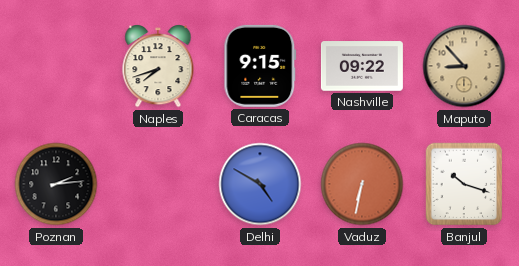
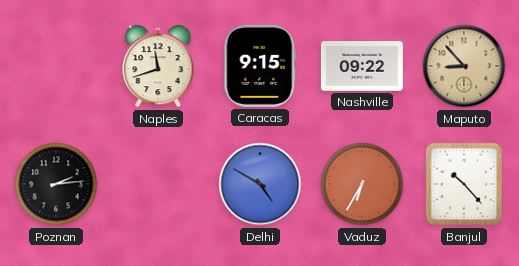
Naples: 7:42 -> 11:42
Vaduz: 6:32 -> 6:35
Banjul: 10:18 -> 10:23
